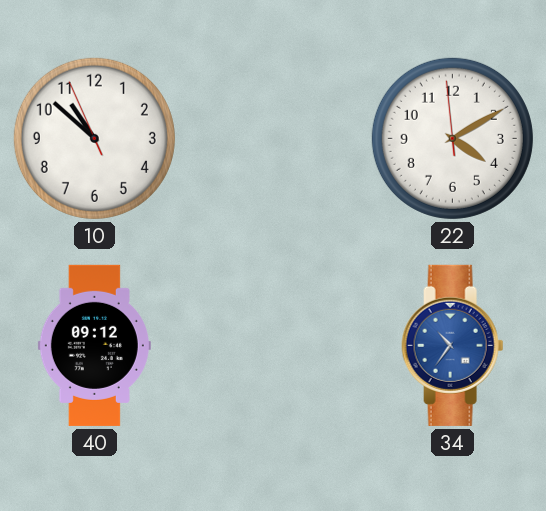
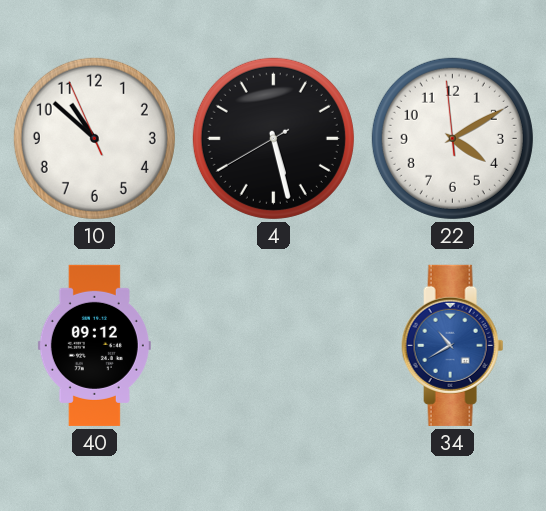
4: none -> 5:27
34: 10:36 -> 10:40
